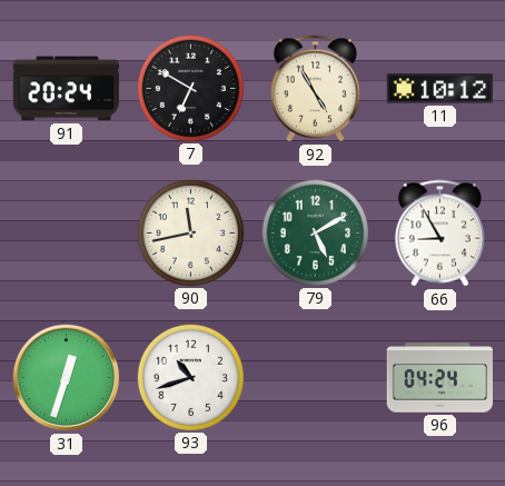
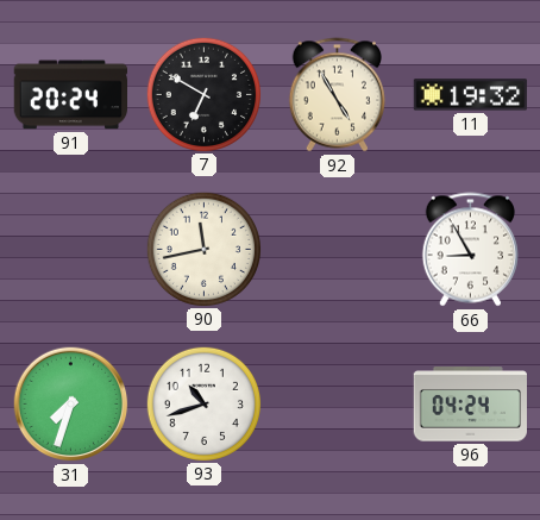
11: 10:12 -> 19:32
79: 5:10 -> none
31: 12:33 -> 7:33
